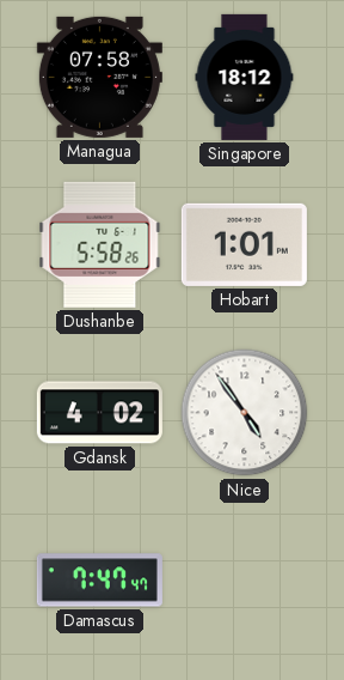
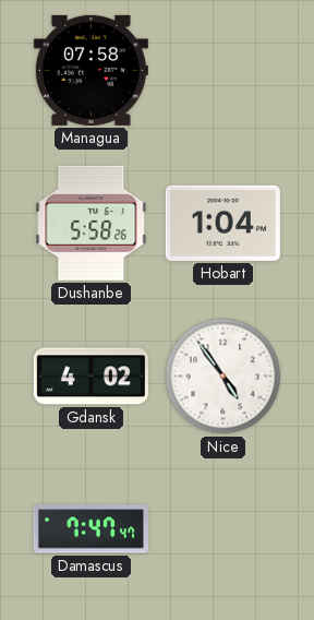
Singapore: 18:12 -> none
Hobart: 1:01 -> 1:04
